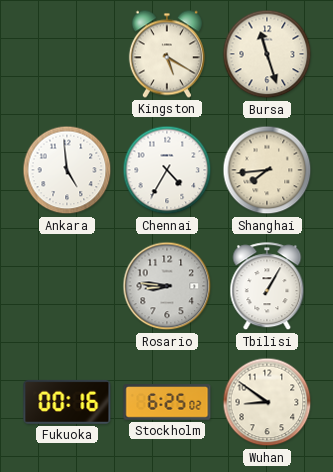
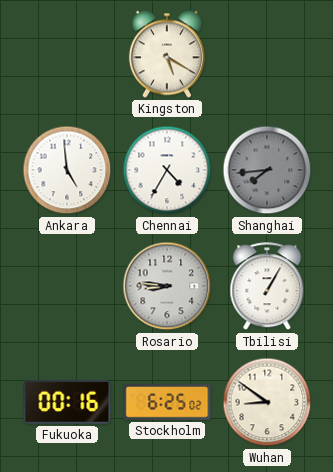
Bursa: 11:27 -> none
Shanghai dial: cream -> grey
